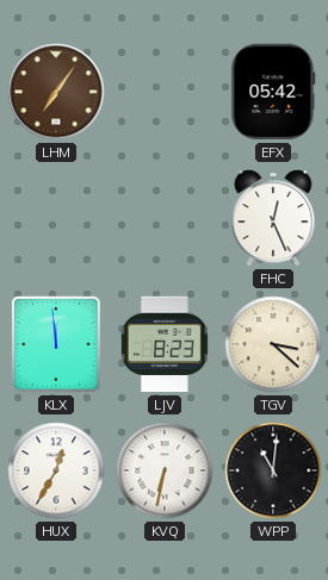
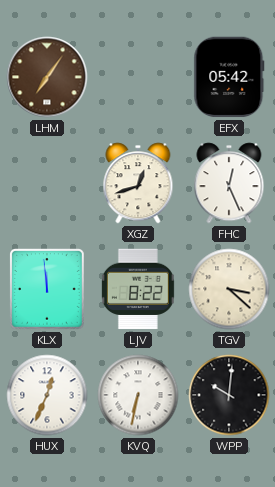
XGZ: none -> 12:42
LJV: 8:23 -> 8:22
HUX: 12:35 -> 12:34
WPP: 11:01 -> 10:01
